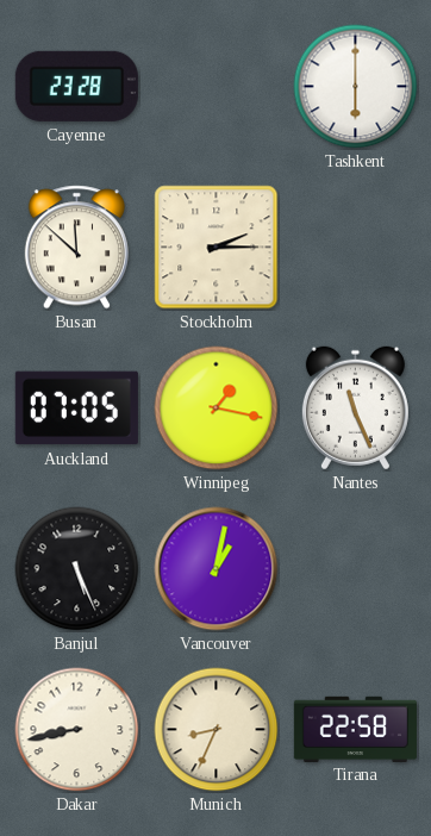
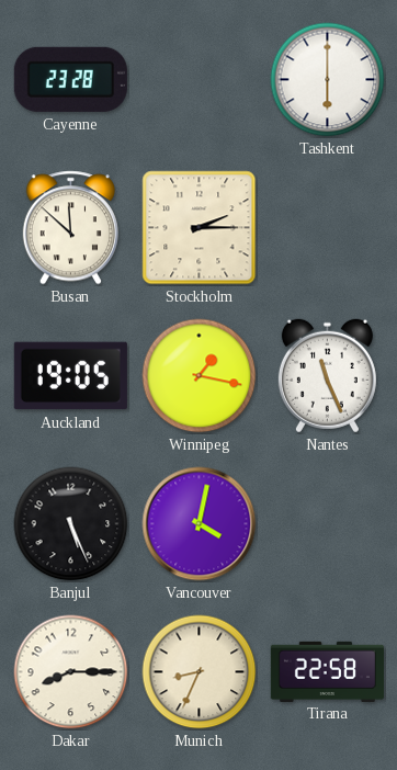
Auckland: 07:05 -> 19:05
Vancouver: 1:02 -> 4:02
Dakar: 8:43 -> 8:15
